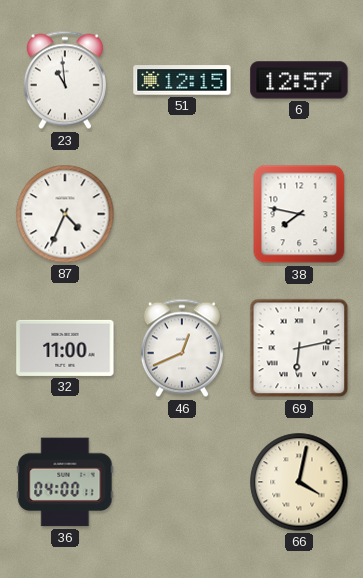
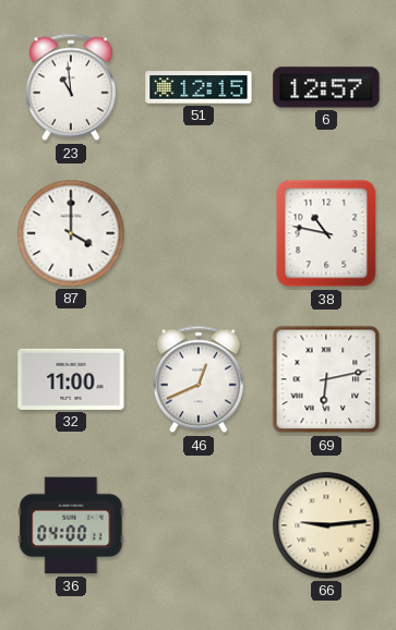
87: 4:34 -> 4:00
38: 7:47 -> 10:47
66: 4:02 -> 9:14
